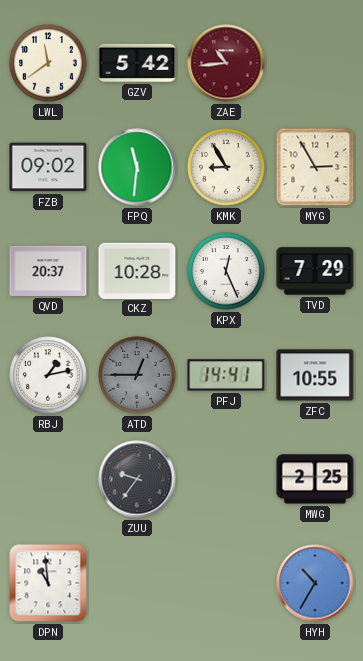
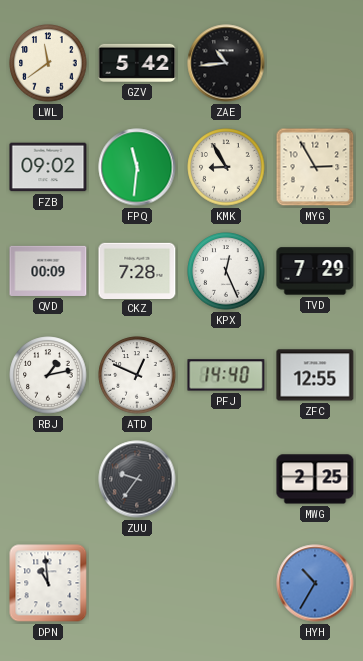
ZAE dial: burgundy -> black
QVD: 20:37 -> 00:09
CKZ: 10:28 -> 7:28
ATD: 12:45 -> 12:49
ATD dial: grey -> white
PFJ: 14:41 -> 14:40
ZFC: 10:55 -> 12:55
